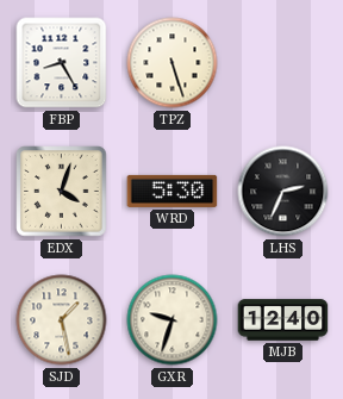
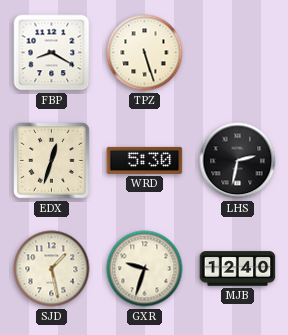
FBP: 8:25 -> 8:20
EDX: 4:03 -> 12:33
LHS: 2:34 -> 2:32
